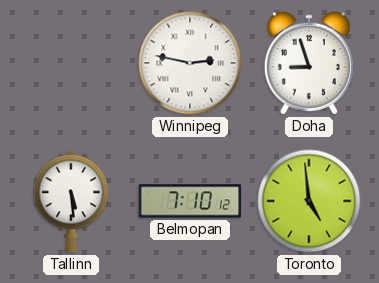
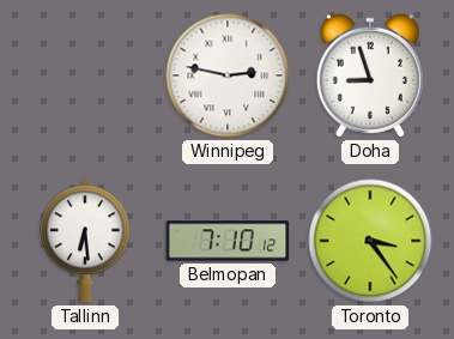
Tallinn: 5:29 -> 6:29
Toronto: 4:59 -> 3:24
